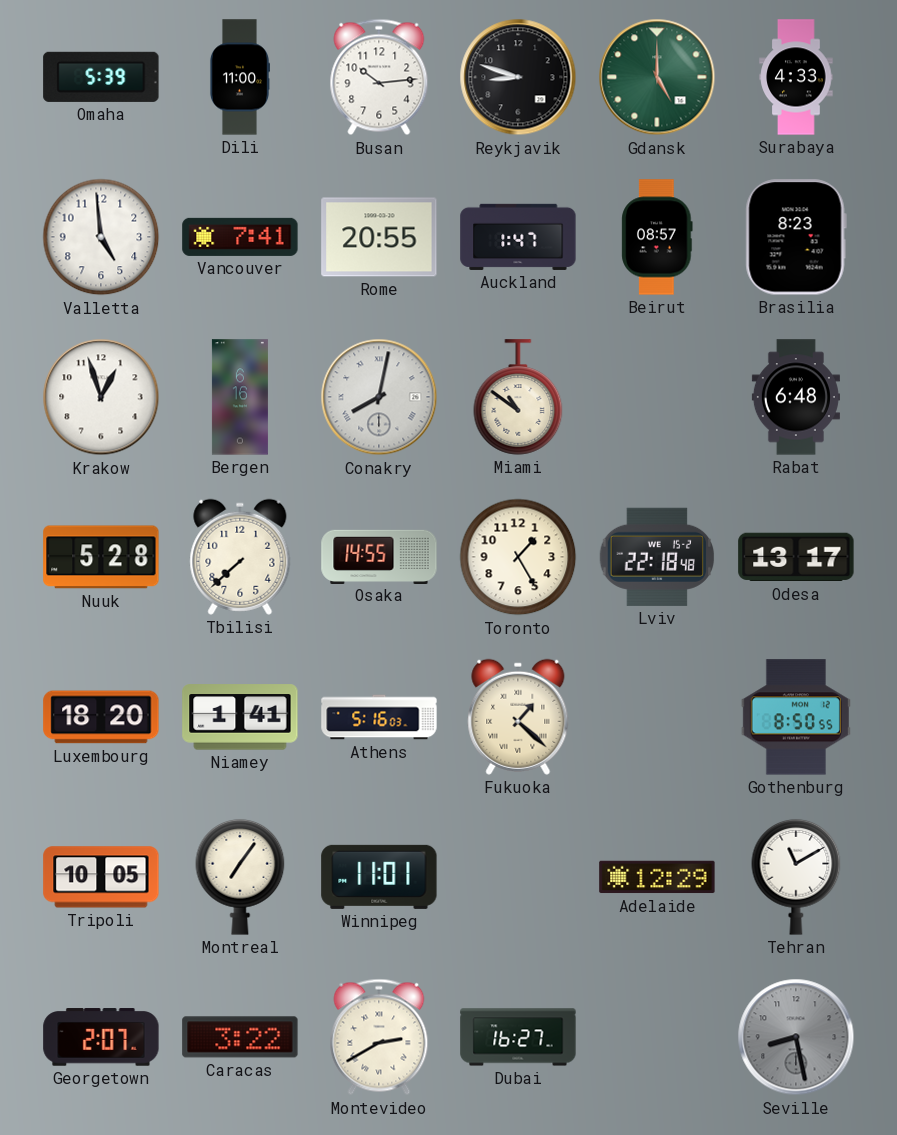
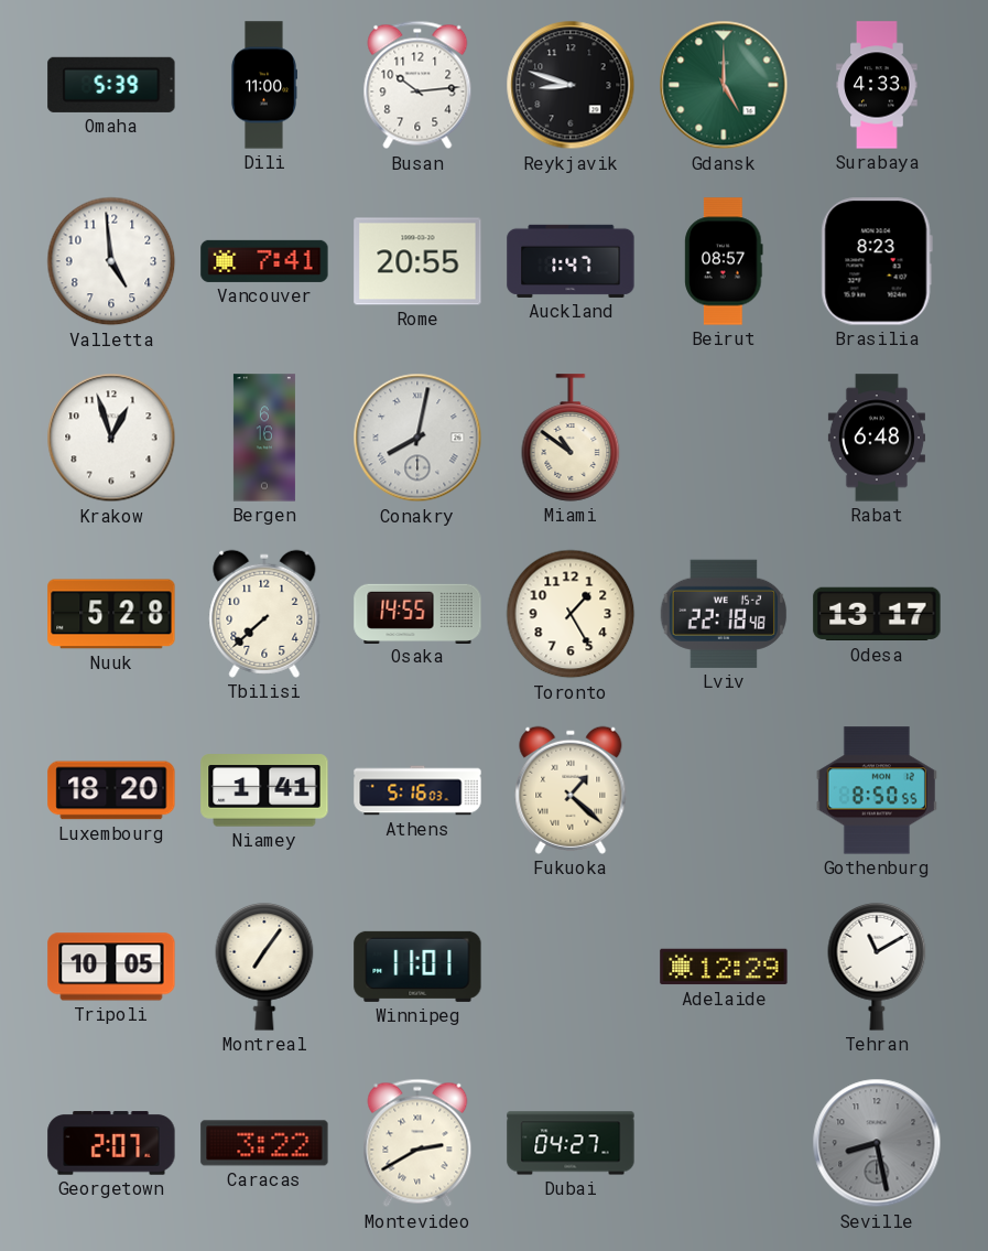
Dubai: 16:27 -> 04:27
